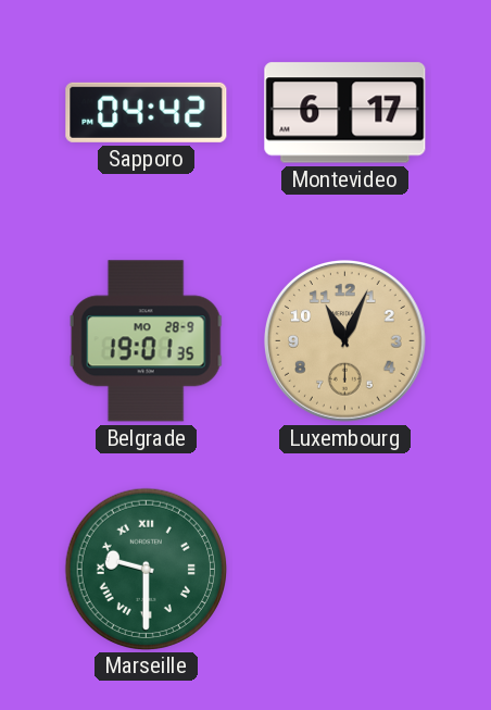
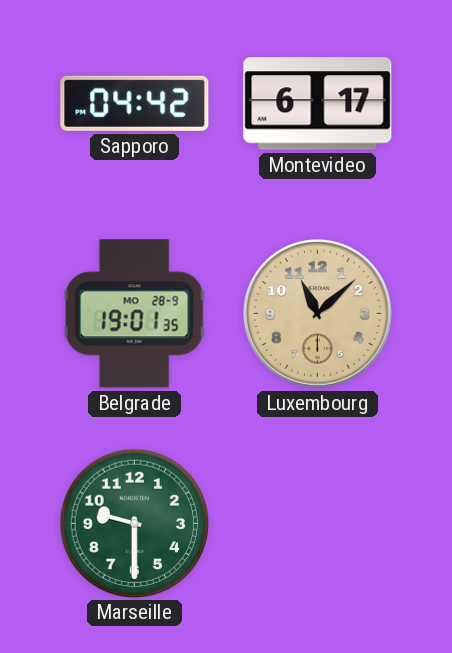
Luxembourg: 11:04 -> 11:08
Marseille numerals: Roman -> Arabic
